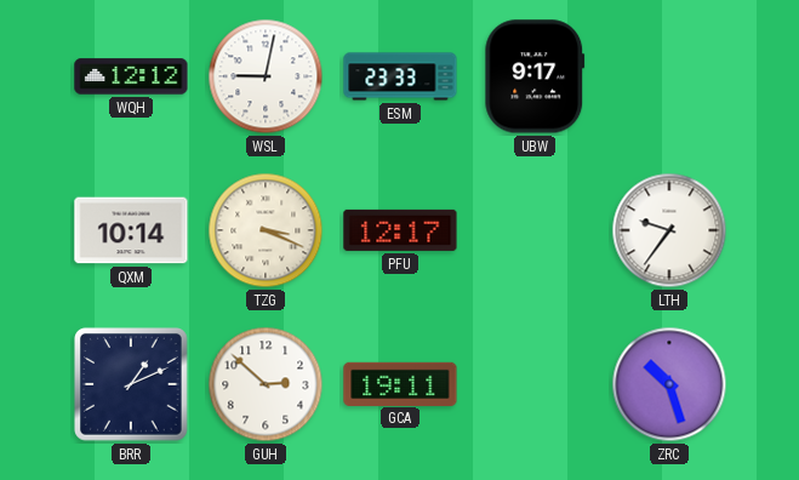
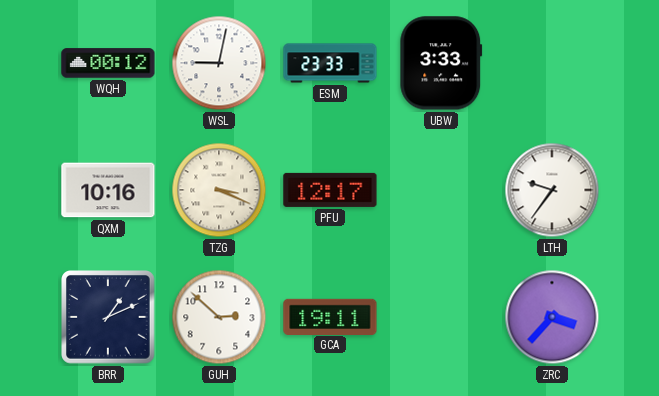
WQH: 12:12 -> 00:12
UBW: 9:17 -> 3:33
QXM: 10:14 -> 10:16
ZRC: 10:27 -> 3:37
